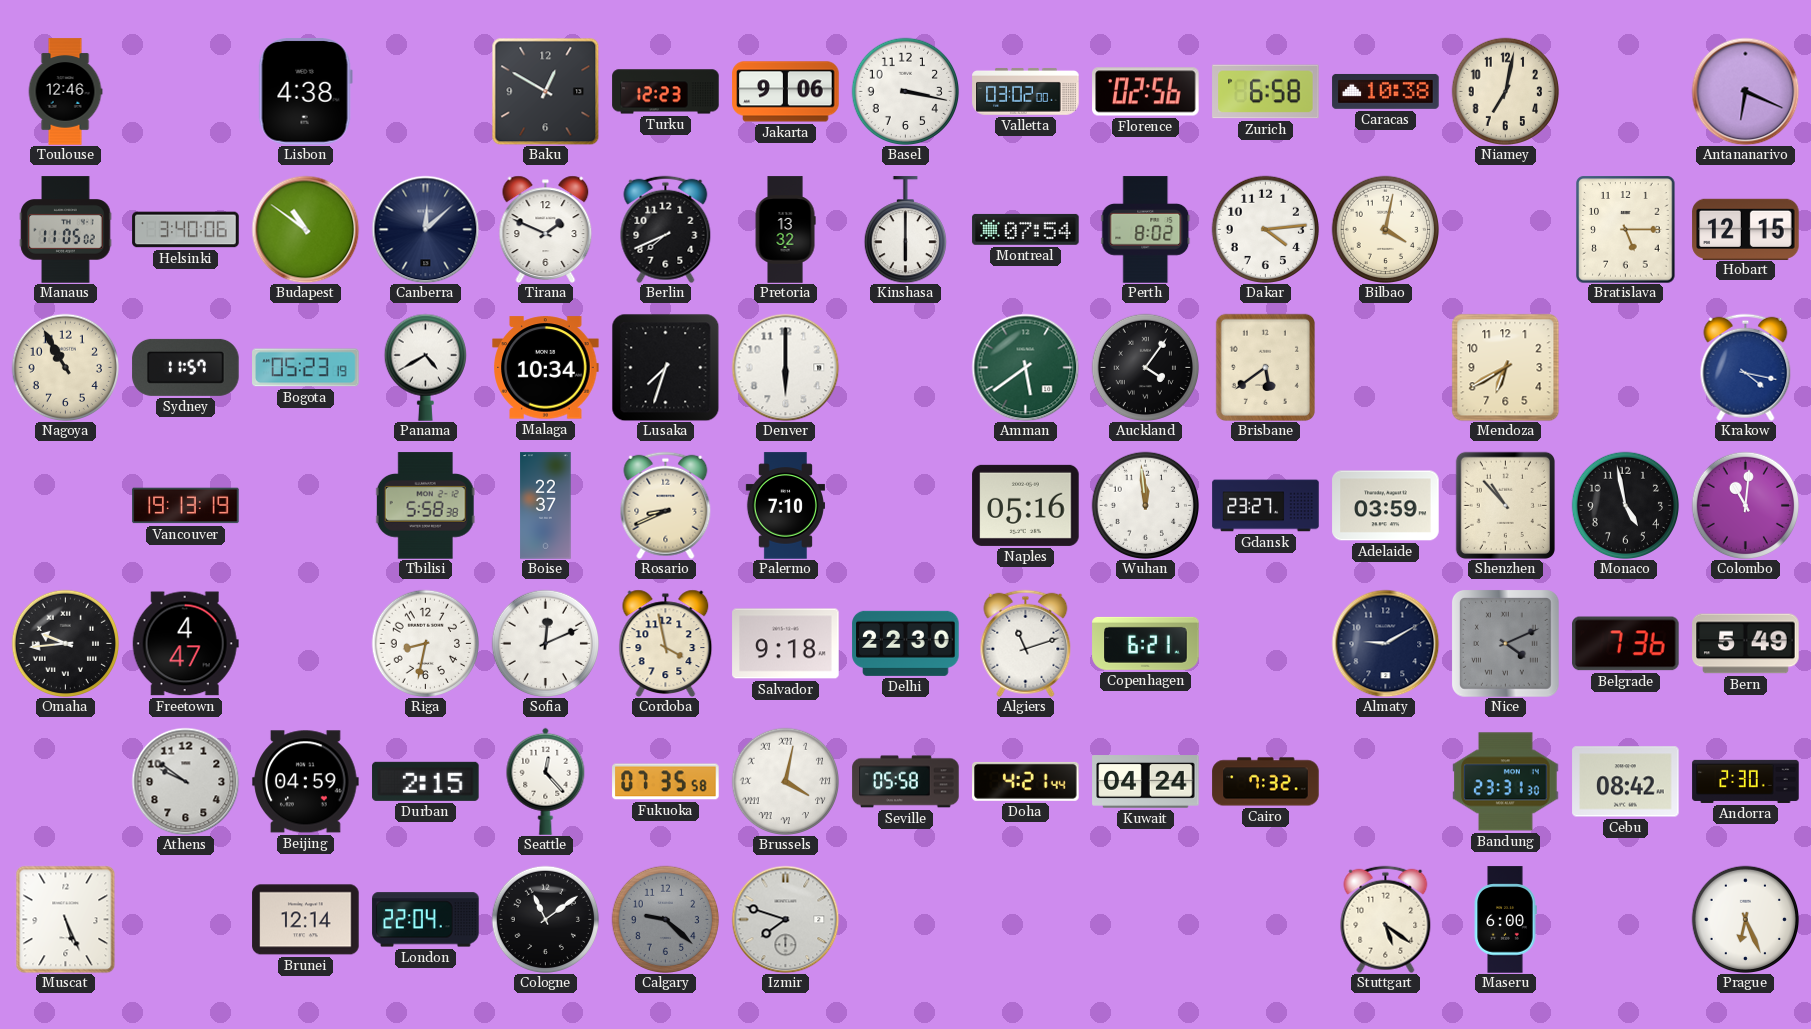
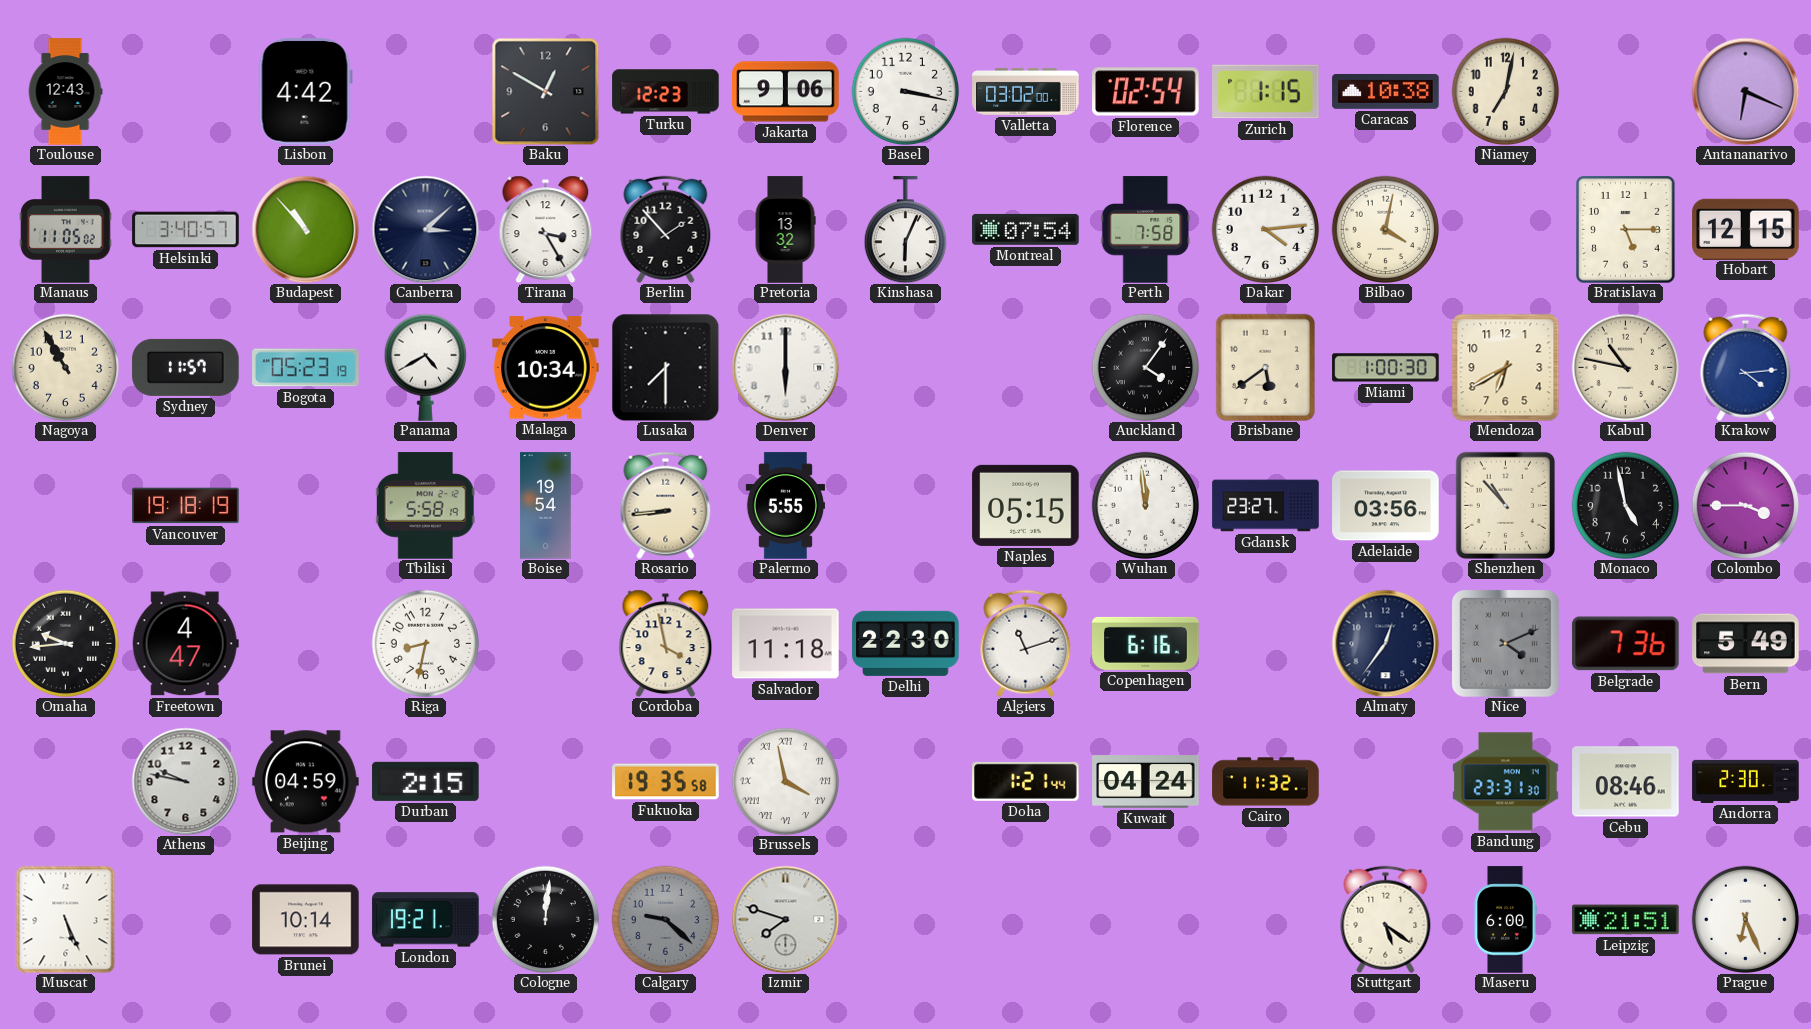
Toulouse: 12:46 -> 12:43
Lisbon: 4:38 -> 4:42
Florence: 02:56 -> 02:54
Zurich: 6:58 -> 1:15
Helsinki: 3:40:06 -> 3:40:57
Budapest: 10:51 -> 10:53
Canberra: 12:08 -> 3:08
Tirana: 1:49 -> 3:25
Berlin: 7:41 -> 1:53
Kinshasa: 6:00 -> 6:04
Perth: 8:02 -> 7:58
Lusaka: 7:33 -> 7:30
Amman: 5:39 -> none
Miami: none -> 1:00
Kabul: none -> 10:47
Krakow: 4:17 -> 4:14
Vancouver: 19:13 -> 19:18
Tbilisi: 5:58:38 -> 5:58:19
Boise: 22:37 -> 19:54
Rosario: 8:41 -> 8:44
Palermo: 7:10 -> 5:55
Naples: 05:16 -> 05:15
Adelaide: 03:59 -> 03:56
Colombo: 11:01 -> 3:45
Sofia: 12:11 -> none
Salvador: 9:18 -> 11:18
Copenhagen: 6:21 -> 6:16
Almaty: 9:10 -> 12:36
Athens: 9:51 -> 9:47
Seattle: 12:23 -> none
Fukuoka: 07:35 -> 19:35
Brussels: 4:02 -> 3:58
Seville: 05:58 -> none
Doha: 4:21 -> 1:21
Cairo: 7:32 -> 11:32
Cebu: 08:42 -> 08:46
Brunei: 12:14 -> 10:14
London: 22:04 -> 19:21
Cologne: 11:09 -> 12:01
Leipzig: none -> 21:51
